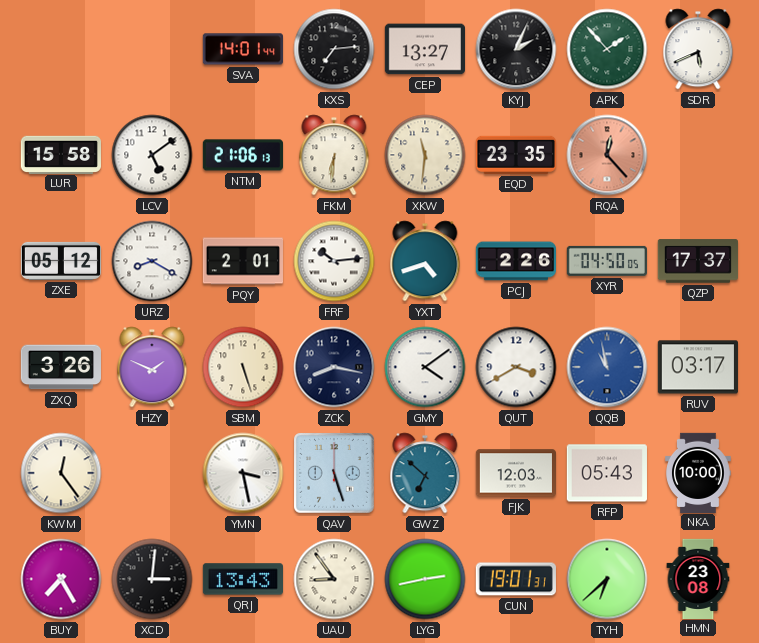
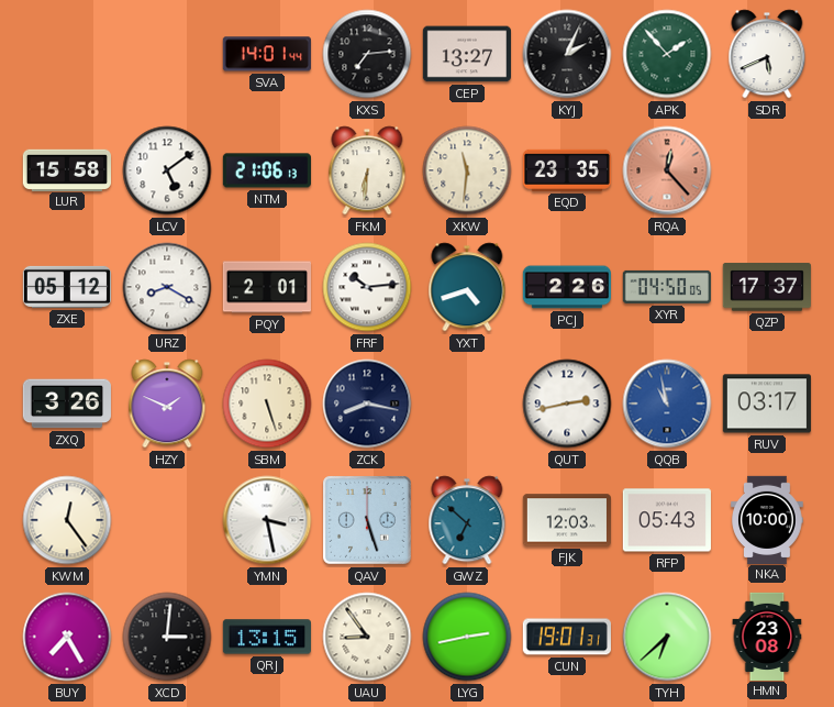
GMY: 4:09 -> none
QUT: 3:40 -> 2:43
QRJ: 13:43 -> 13:15
